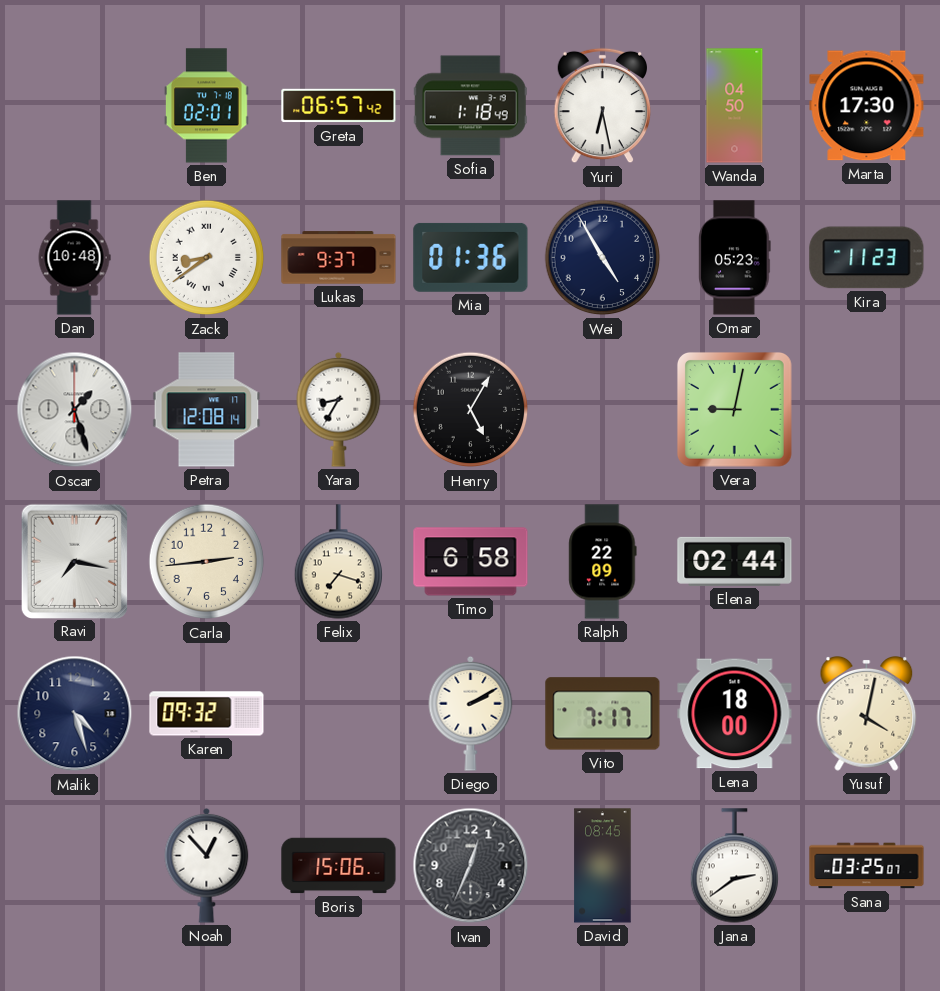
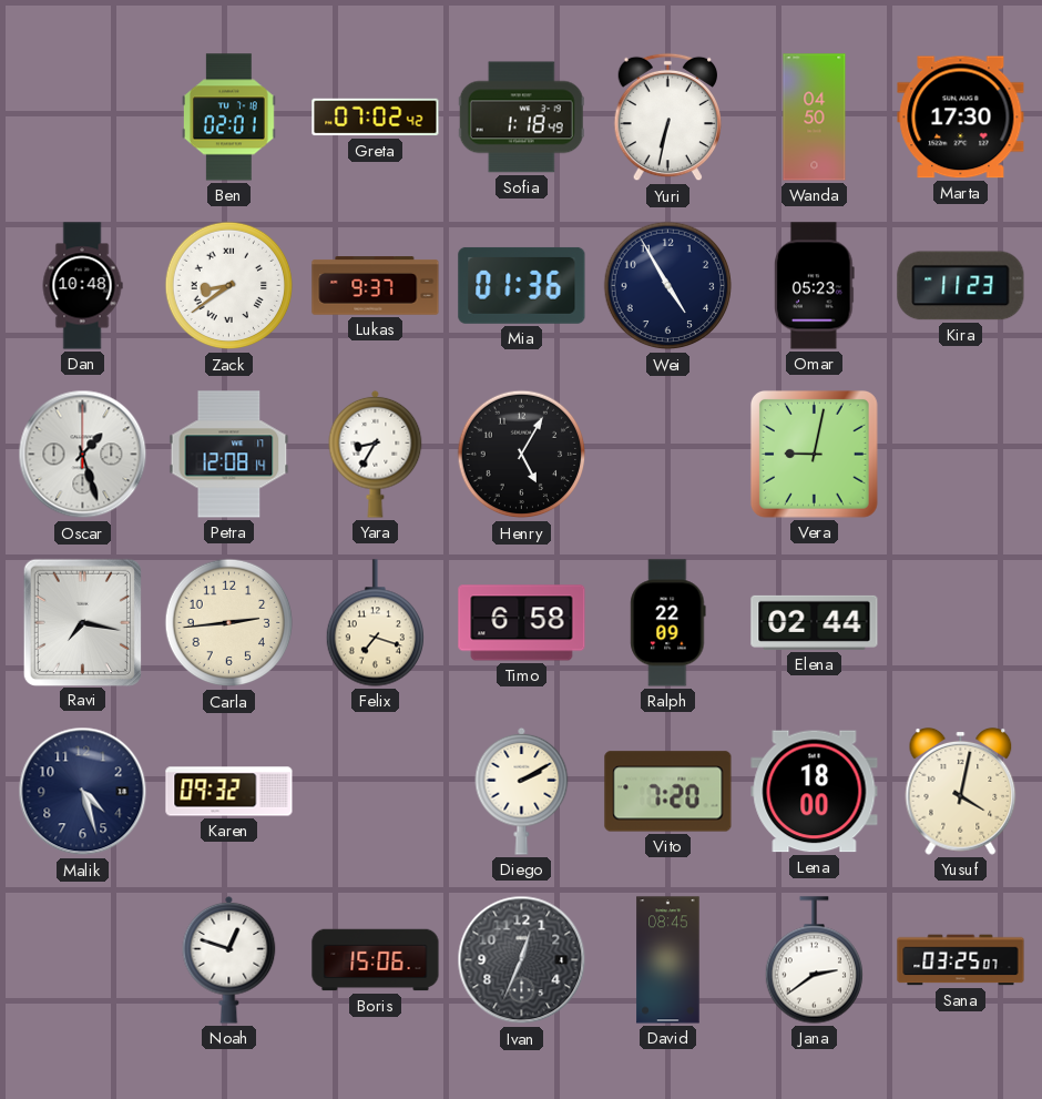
Greta: 06:57 -> 07:02
Yuri: 6:28 -> 6:32
Vito: 7:17 -> 7:20
Noah: 12:53 -> 12:48
